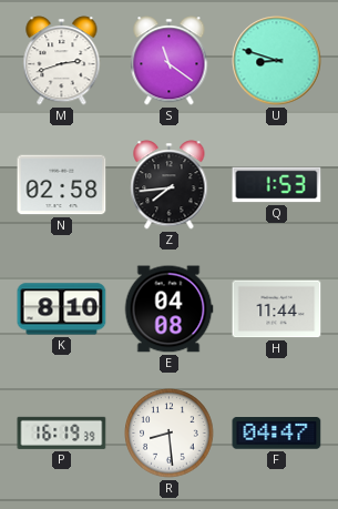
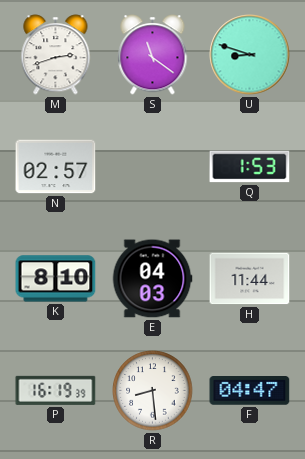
N: 02:58 -> 02:57
Z: 7:44 -> none
E: 04:08 -> 04:03
